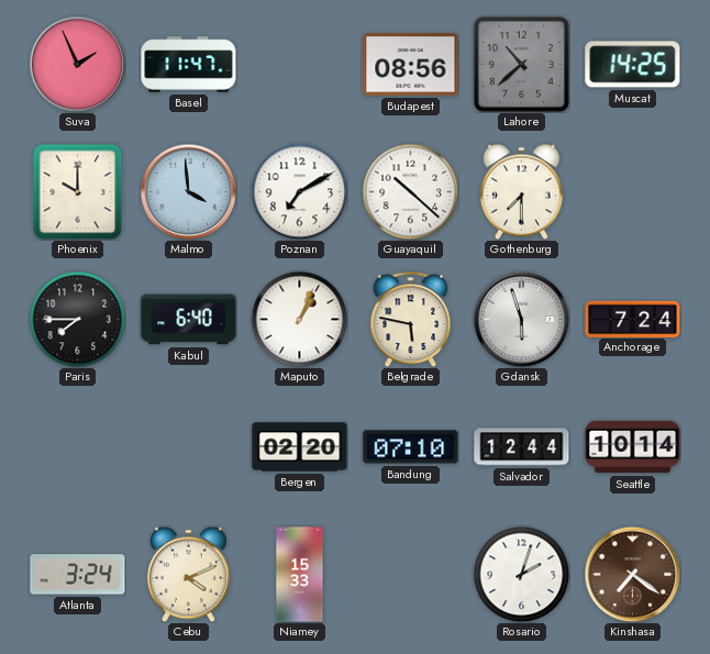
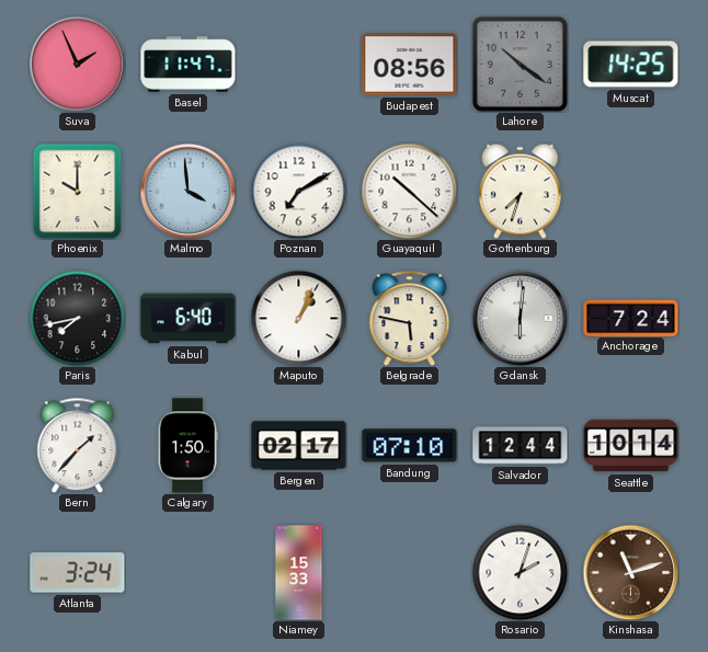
Lahore: 10:38 -> 10:21
Gothenburg: 7:30 -> 7:33
Paris: 7:45 -> 7:43
Gdansk: 5:57 -> 6:01
Bern: none -> 1:37
Calgary: none -> 1:50
Bergen: 02:20 -> 02:17
Cebu: 4:11 -> none
Kinshasa: 7:21 -> 11:12
